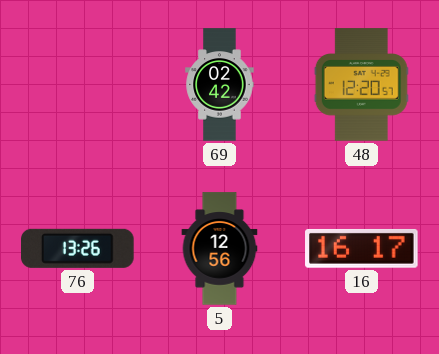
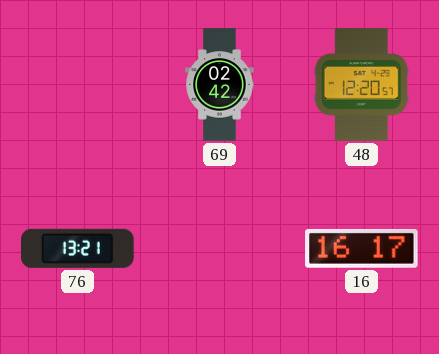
76: 13:26 -> 13:21
5: 12:56 -> none
